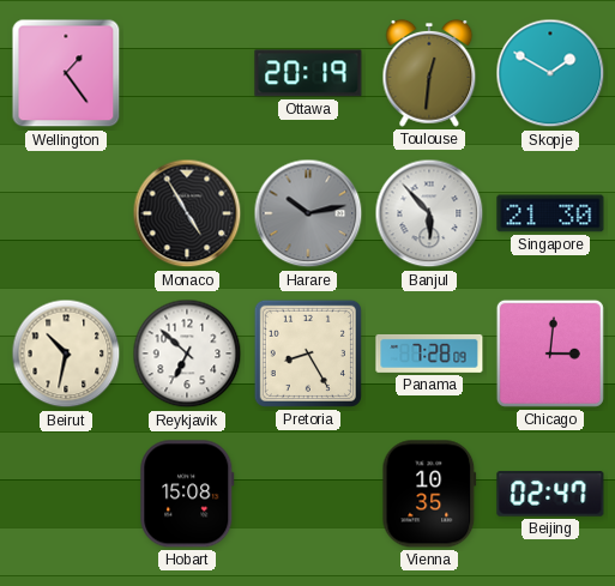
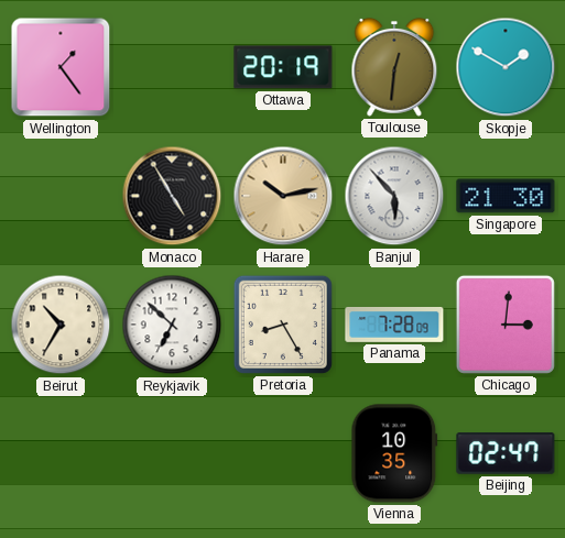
Harare dial: grey -> champagne
Beirut: 10:32 -> 10:35
Hobart: 15:08 -> none
